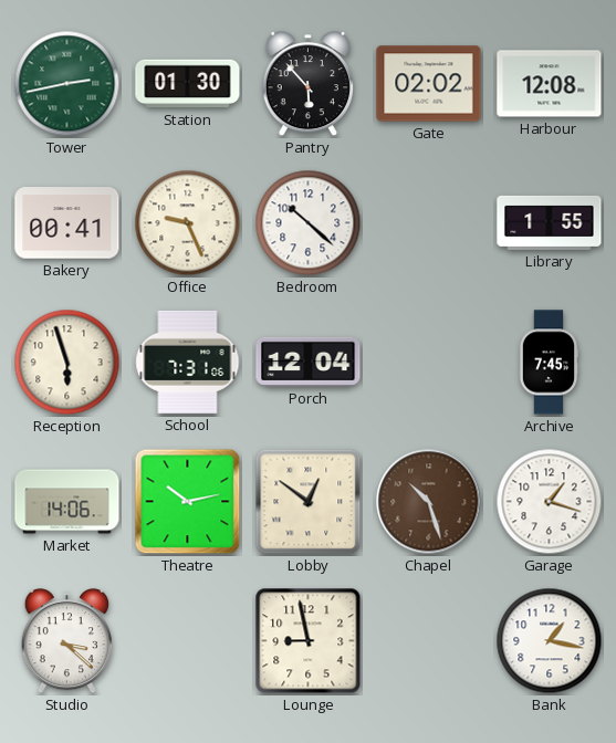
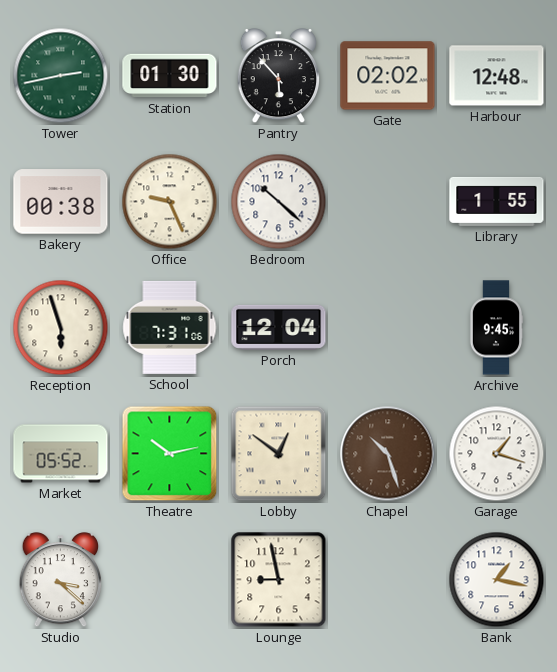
Harbour: 12:08 -> 12:48
Bakery: 00:41 -> 00:38
Archive: 7:45 -> 9:45
Market: 14:06 -> 05:52
